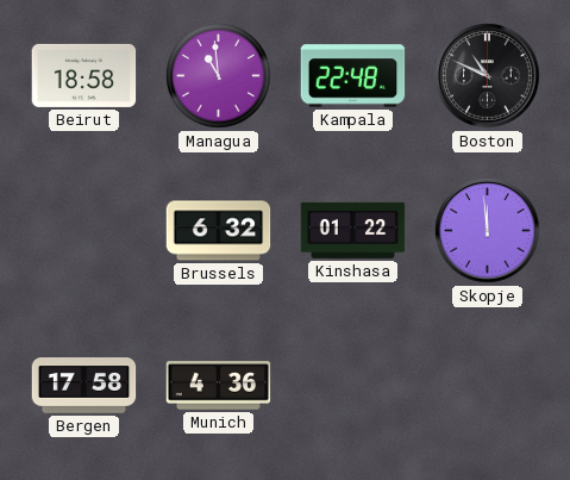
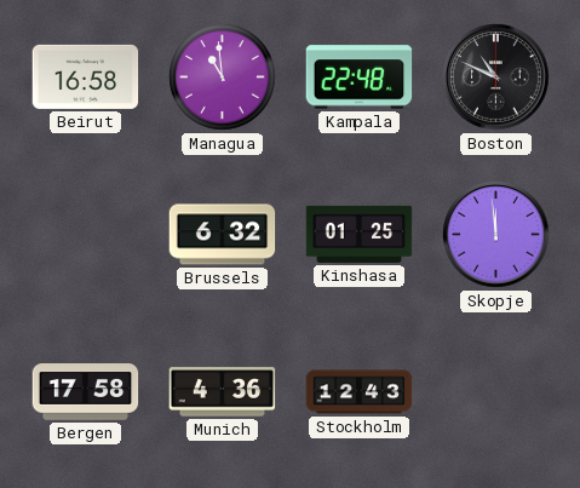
Beirut: 18:58 -> 16:58
Kinshasa: 01:22 -> 01:25
Stockholm: none -> 12:43
